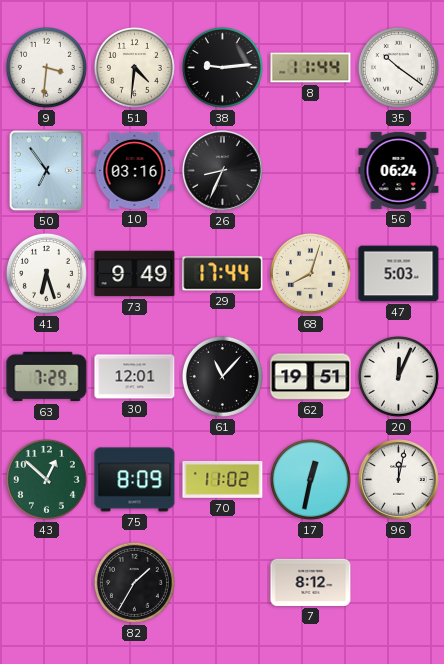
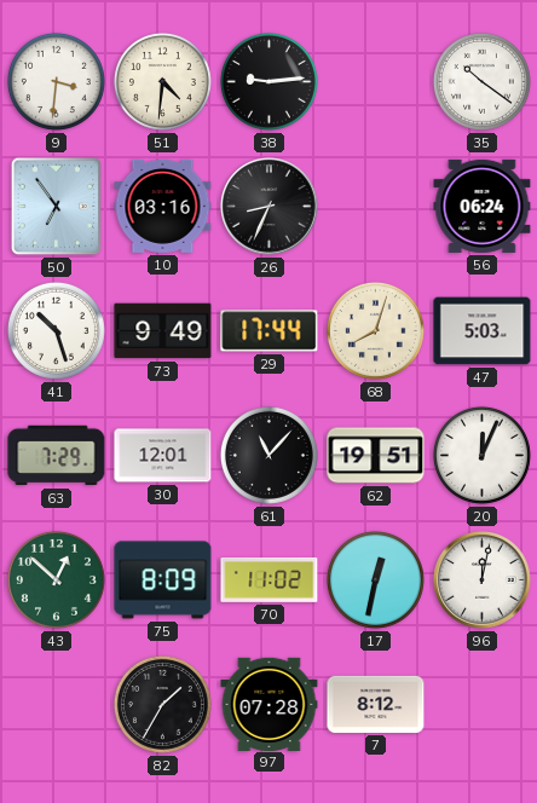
8: 11:44 -> none
41: 6:27 -> 10:27
97: none -> 07:28
